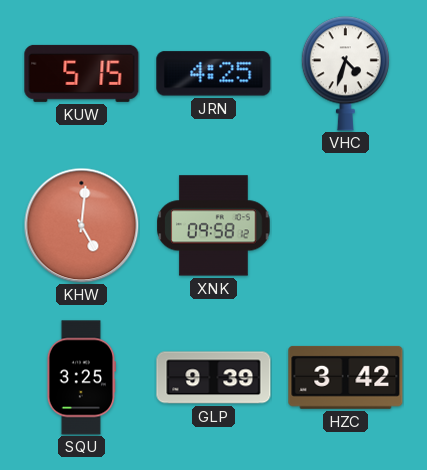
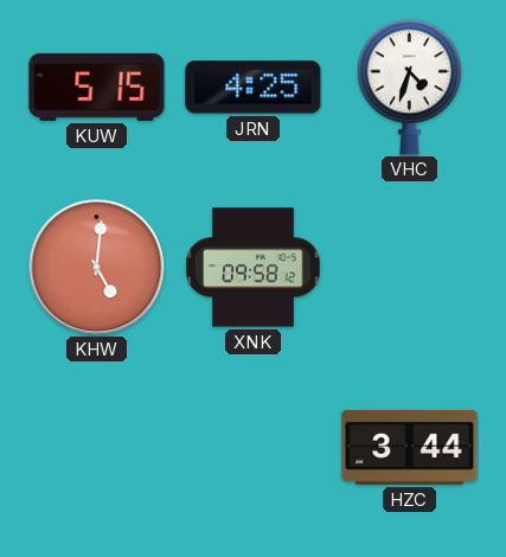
SQU: 3:25 -> none
GLP: 9:39 -> none
HZC: 3:42 -> 3:44
